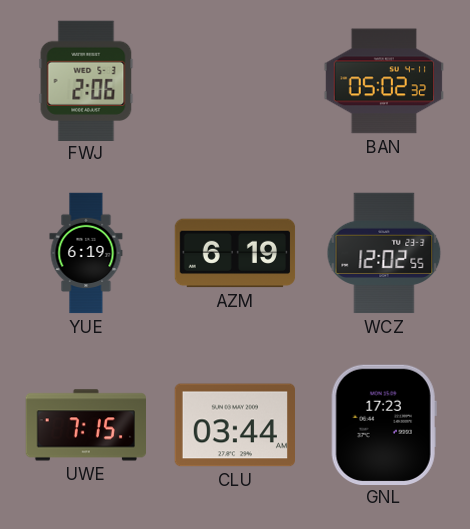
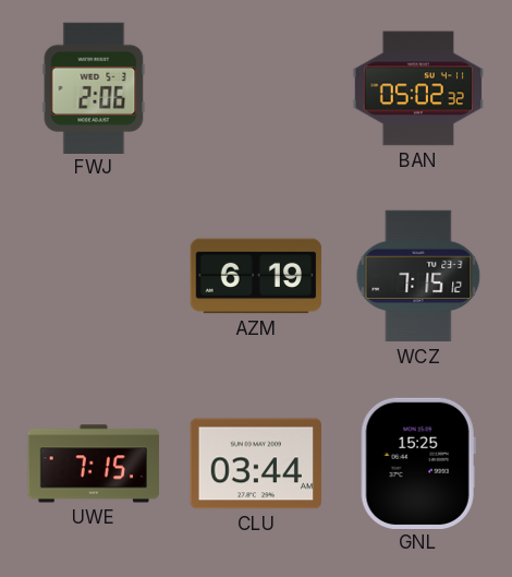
YUE: 6:19 -> none
WCZ: 12:02 -> 7:15
GNL: 17:23 -> 15:25
